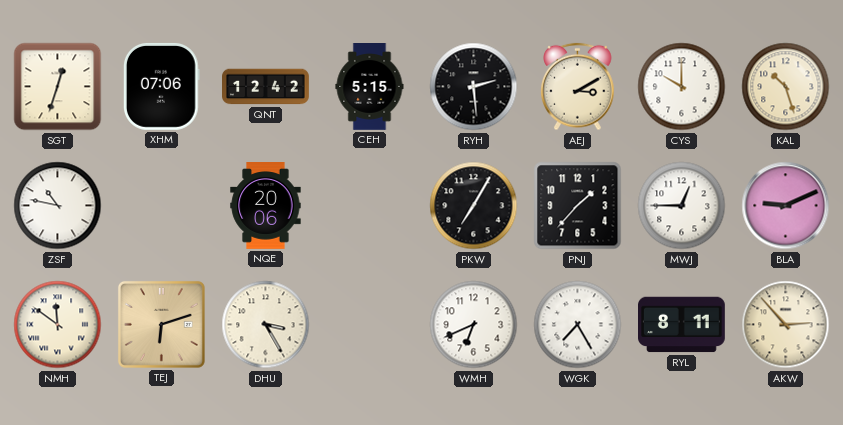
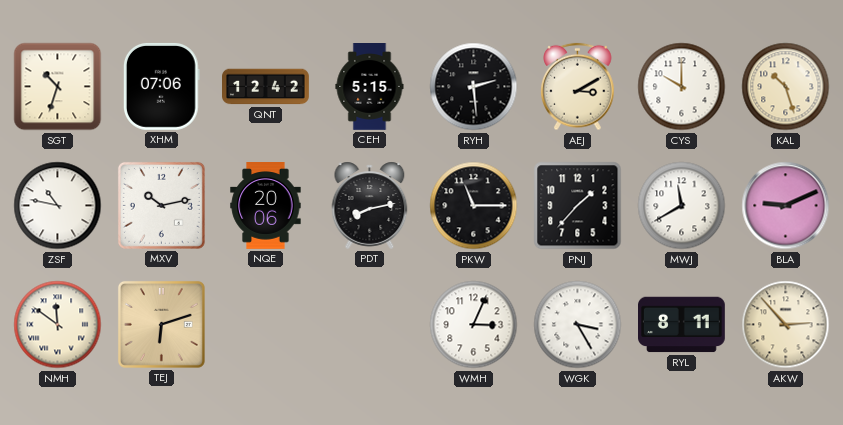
SGT: 12:33 -> 10:33
MXV: none -> 10:13
PDT: none -> 8:13
PKW: 7:05 -> 11:15
MWJ: 12:45 -> 11:40
DHU: 3:25 -> none
WMH: 6:41 -> 3:04
WGK: 7:25 -> 3:25
